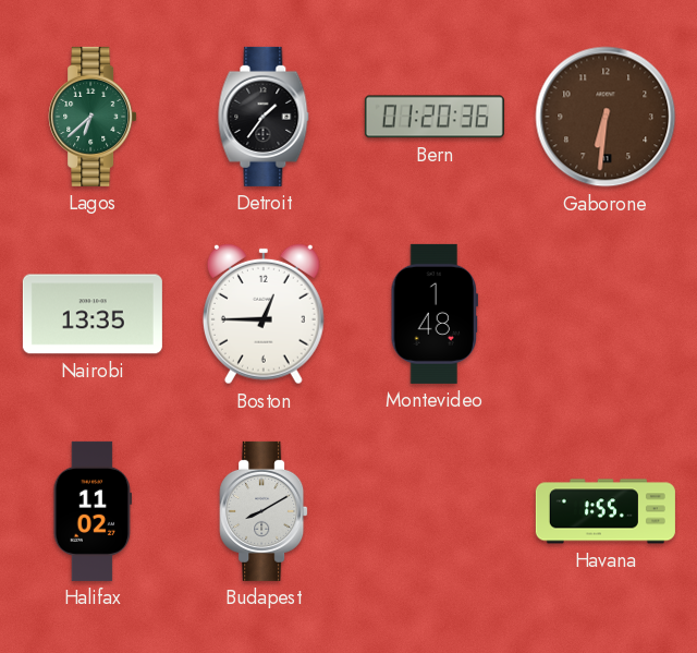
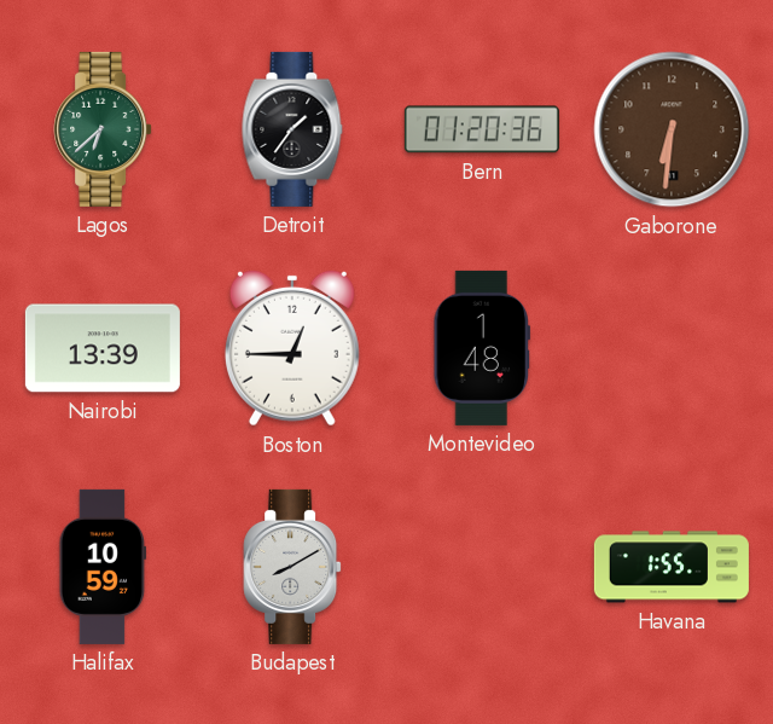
Nairobi: 13:35 -> 13:39
Halifax: 11:02 -> 10:59
